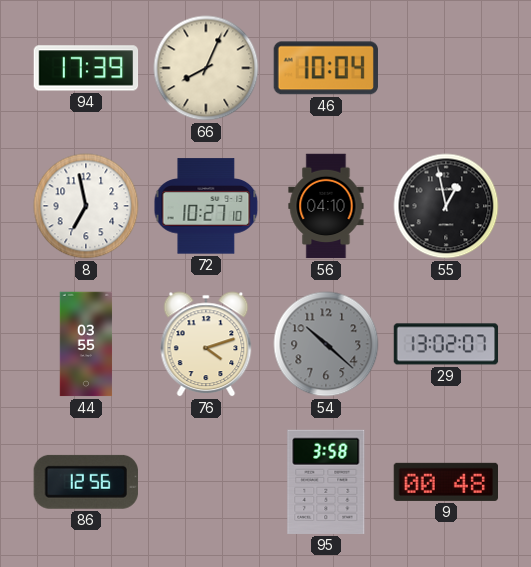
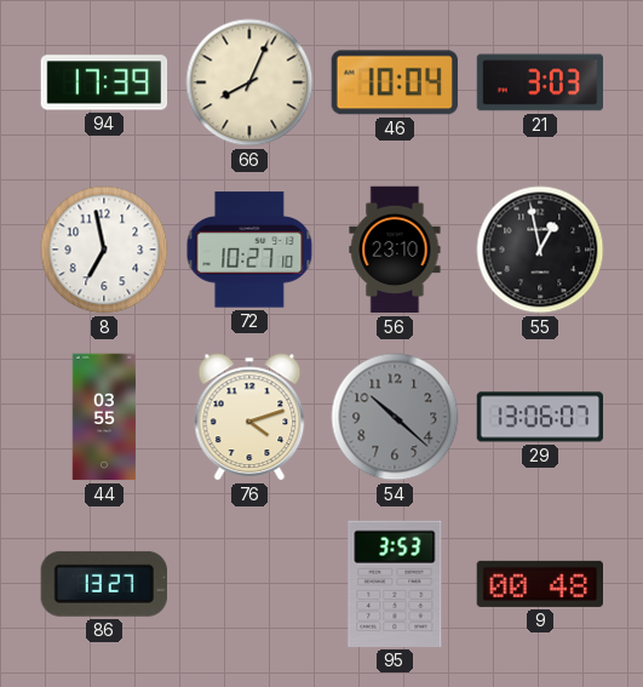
21: none -> 3:03
56: 04:10 -> 23:10
29: 13:02 -> 13:06
86: 12:56 -> 13:27
95: 3:58 -> 3:53
